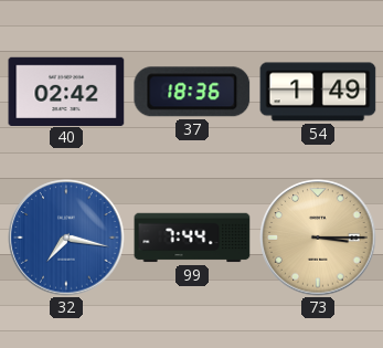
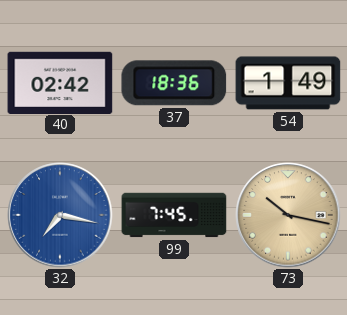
99: 7:44 -> 7:45
73: 3:15 -> 10:17
